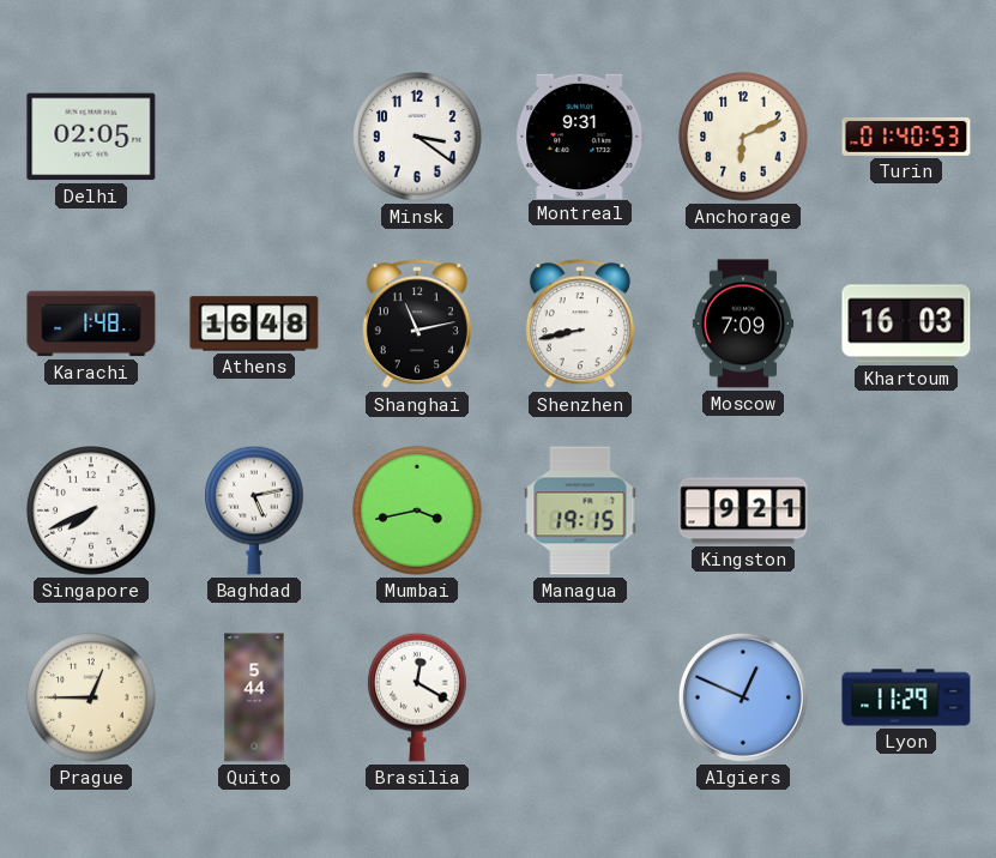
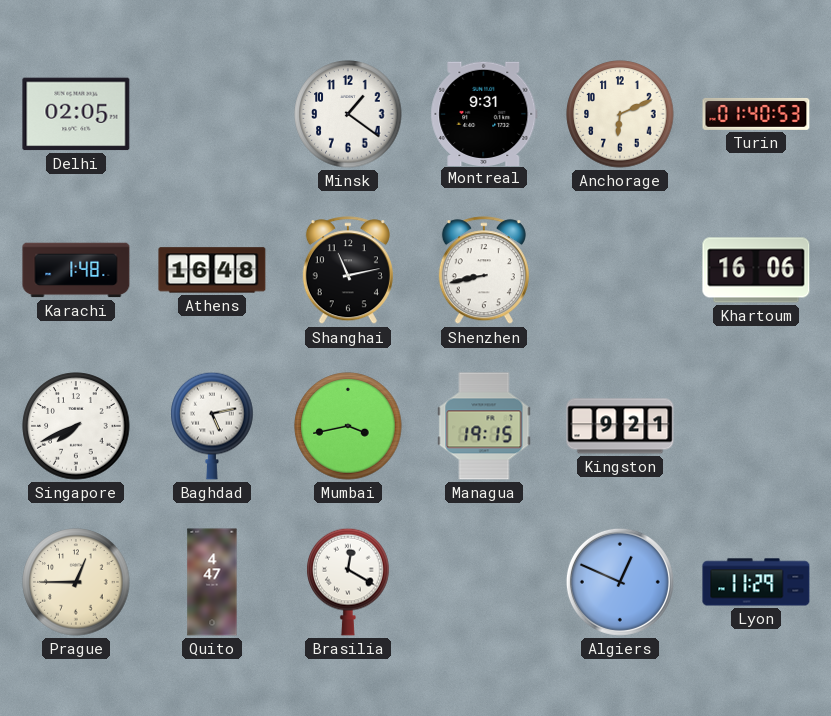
Minsk: 3:21 -> 1:21
Moscow: 7:09 -> none
Khartoum: 16:03 -> 16:06
Quito: 5:44 -> 4:47
